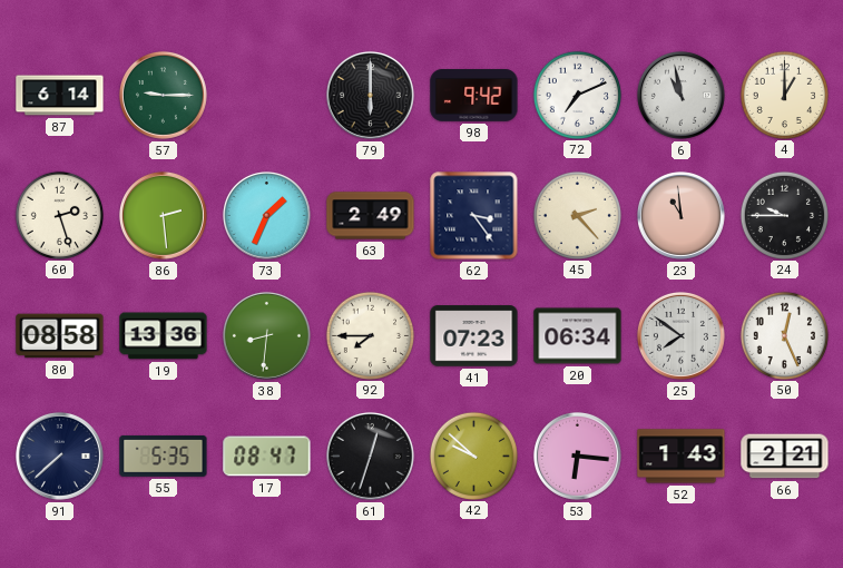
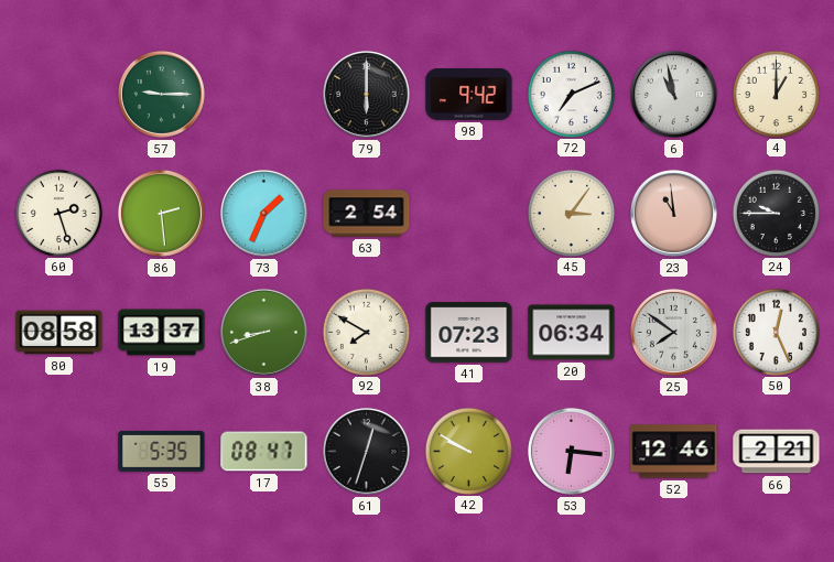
87: 6:14 -> none
63: 2:49 -> 2:54
62: 3:24 -> none
45: 2:23 -> 3:06
19: 13:36 -> 13:37
38: 8:31 -> 8:42
92: 7:45 -> 7:50
91: 7:38 -> none
42: 9:52 -> 9:50
52: 1:43 -> 12:46
